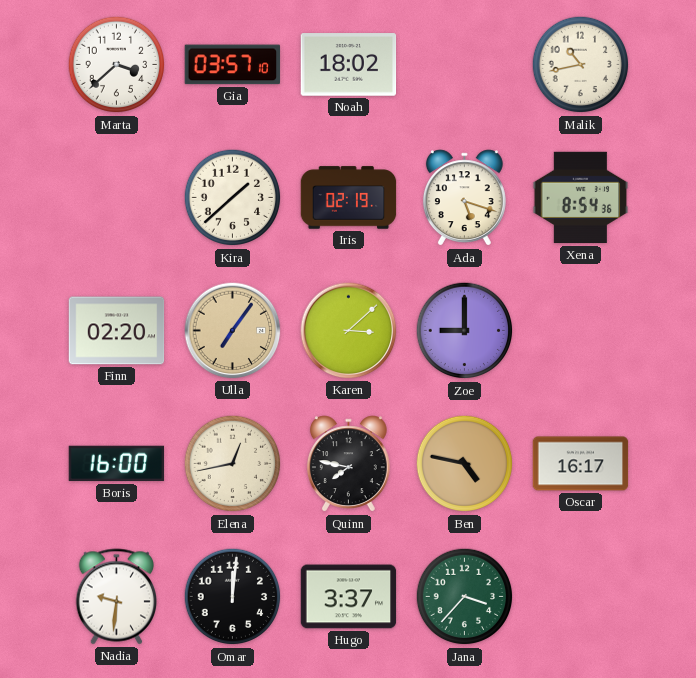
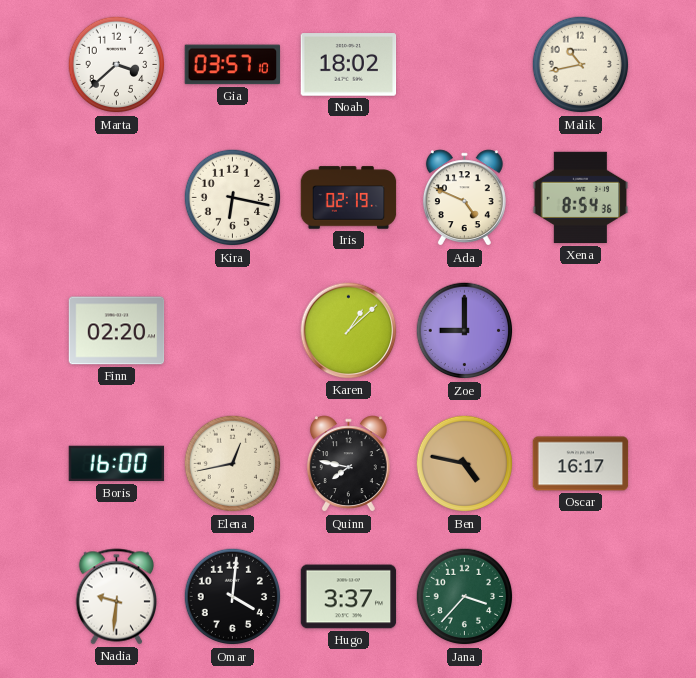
Kira: 1:38 -> 6:17
Ada: 5:18 -> 4:49
Ulla: 7:06 -> none
Karen: 3:08 -> 1:08
Omar: 12:01 -> 4:01
